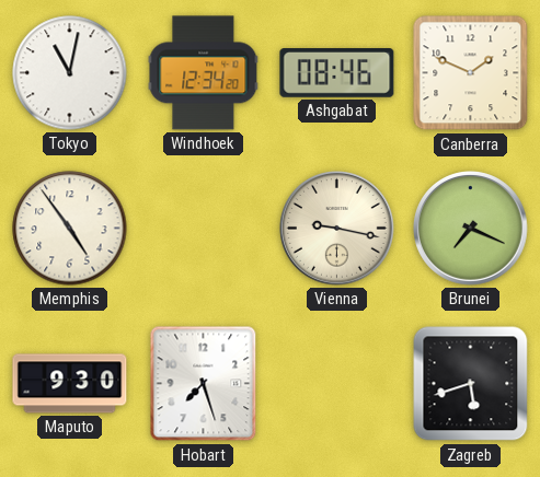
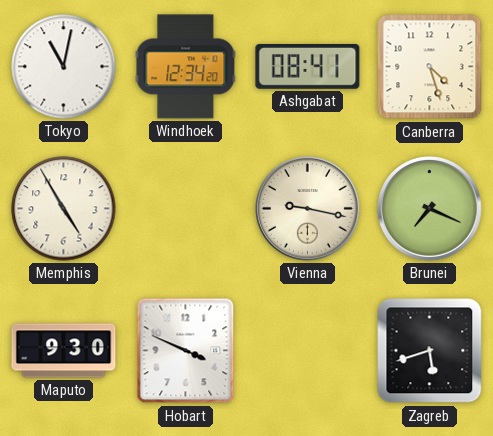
Ashgabat: 08:46 -> 08:41
Canberra: 1:49 -> 4:27
Memphis: 4:54 -> 4:55
Hobart: 7:27 -> 3:49
